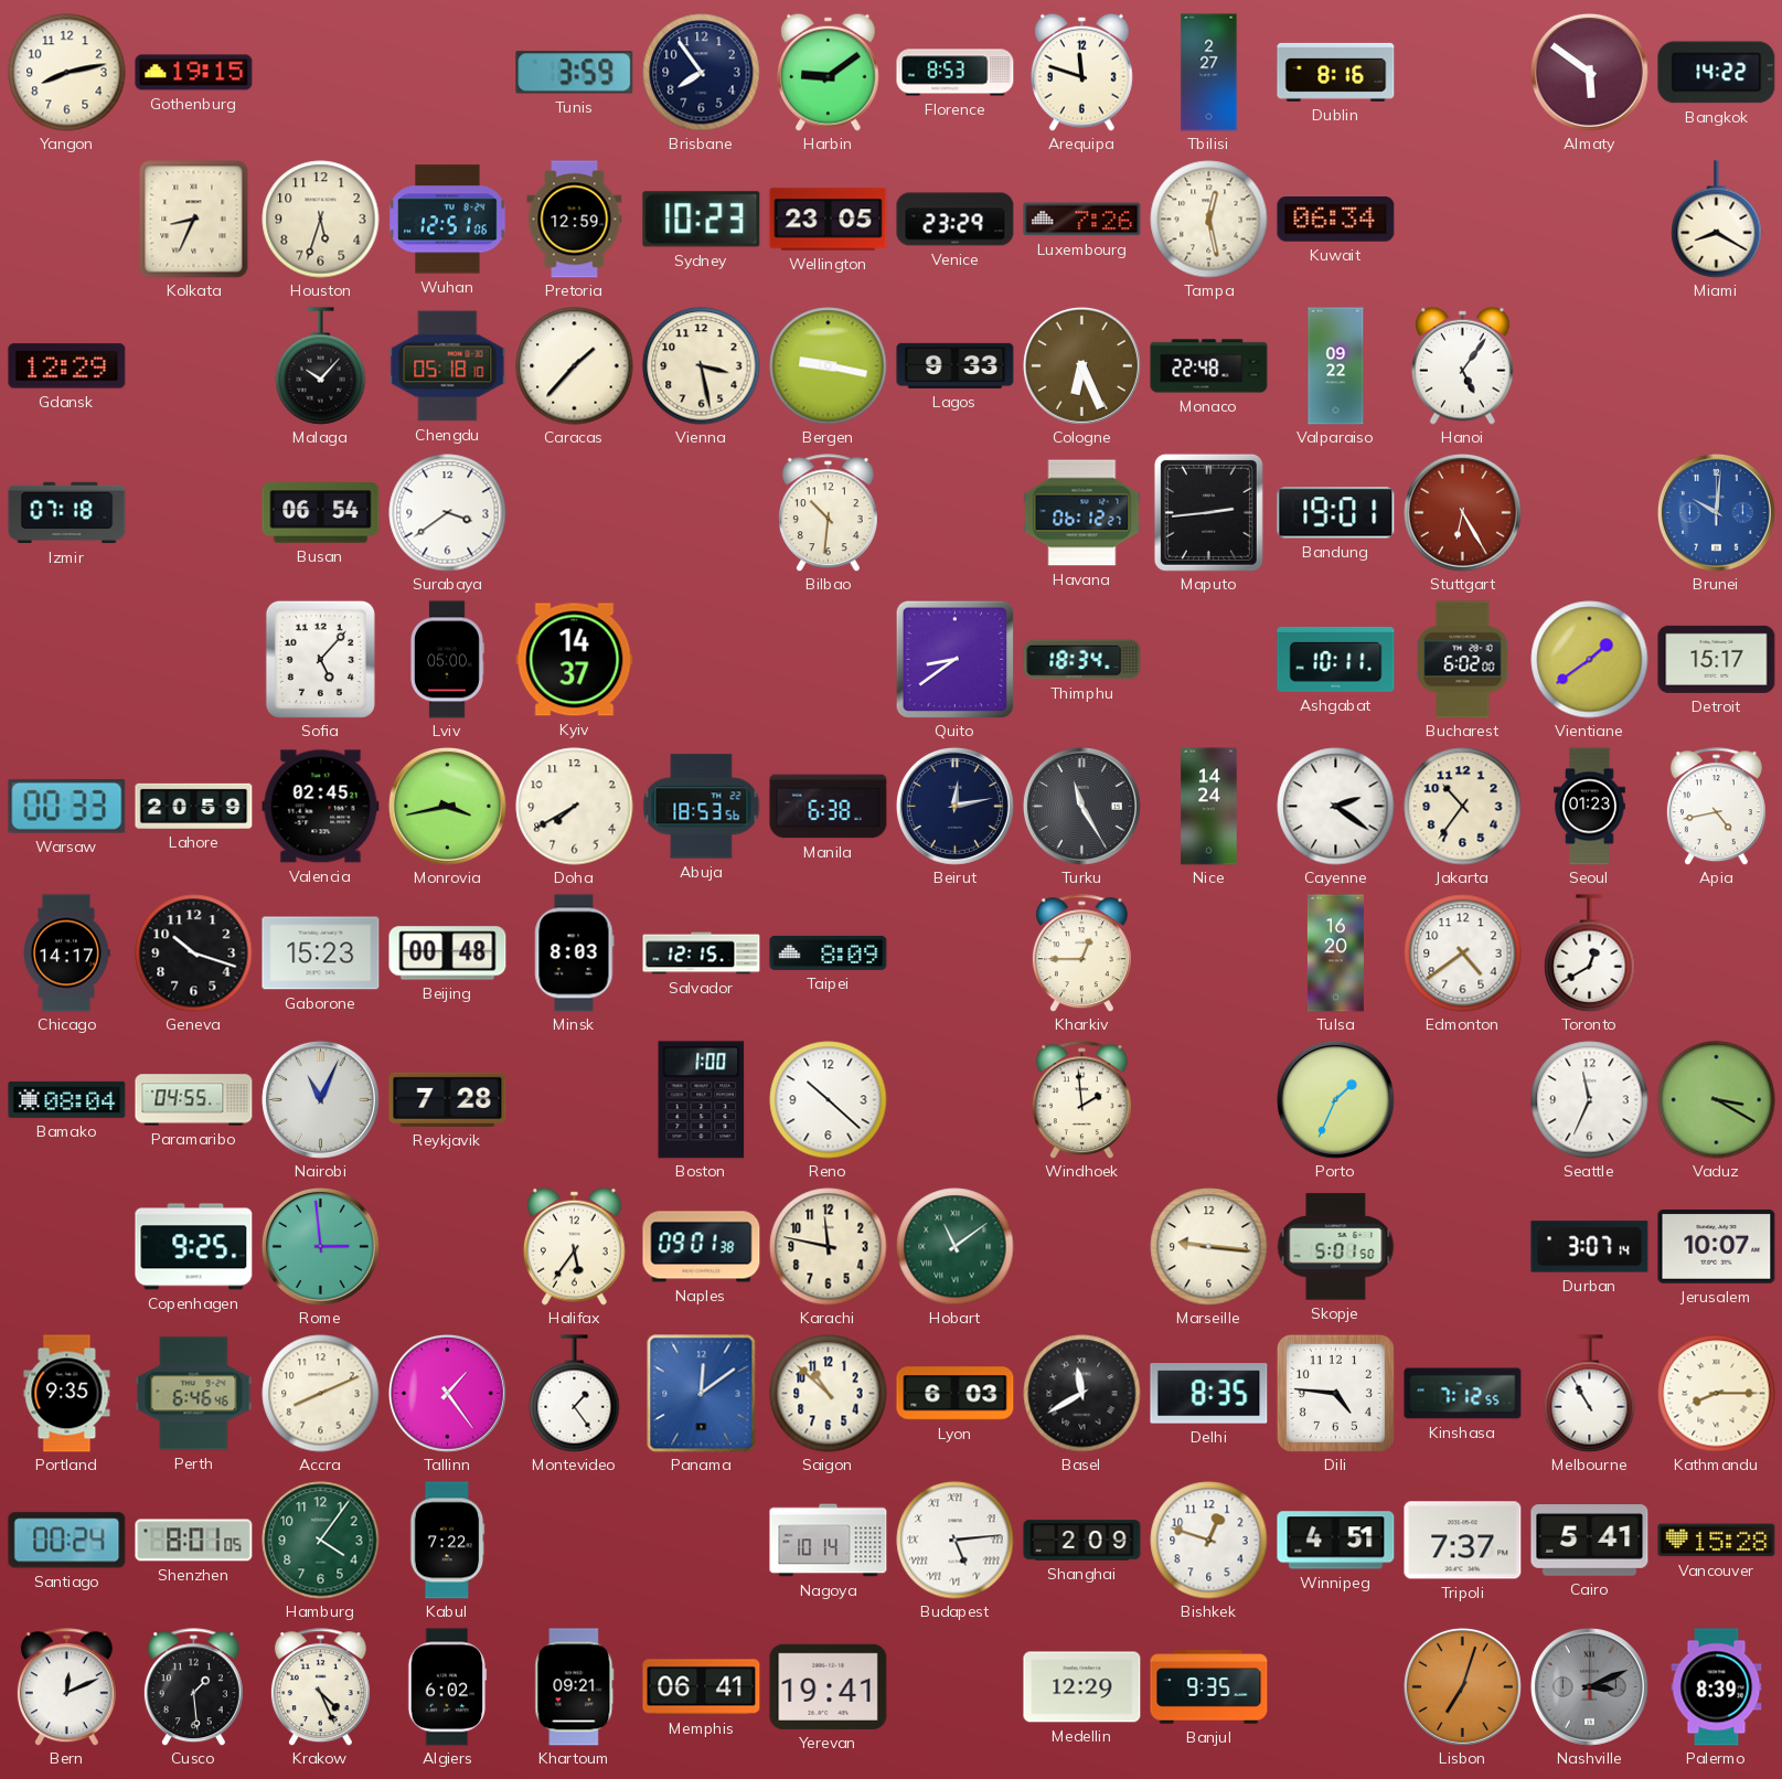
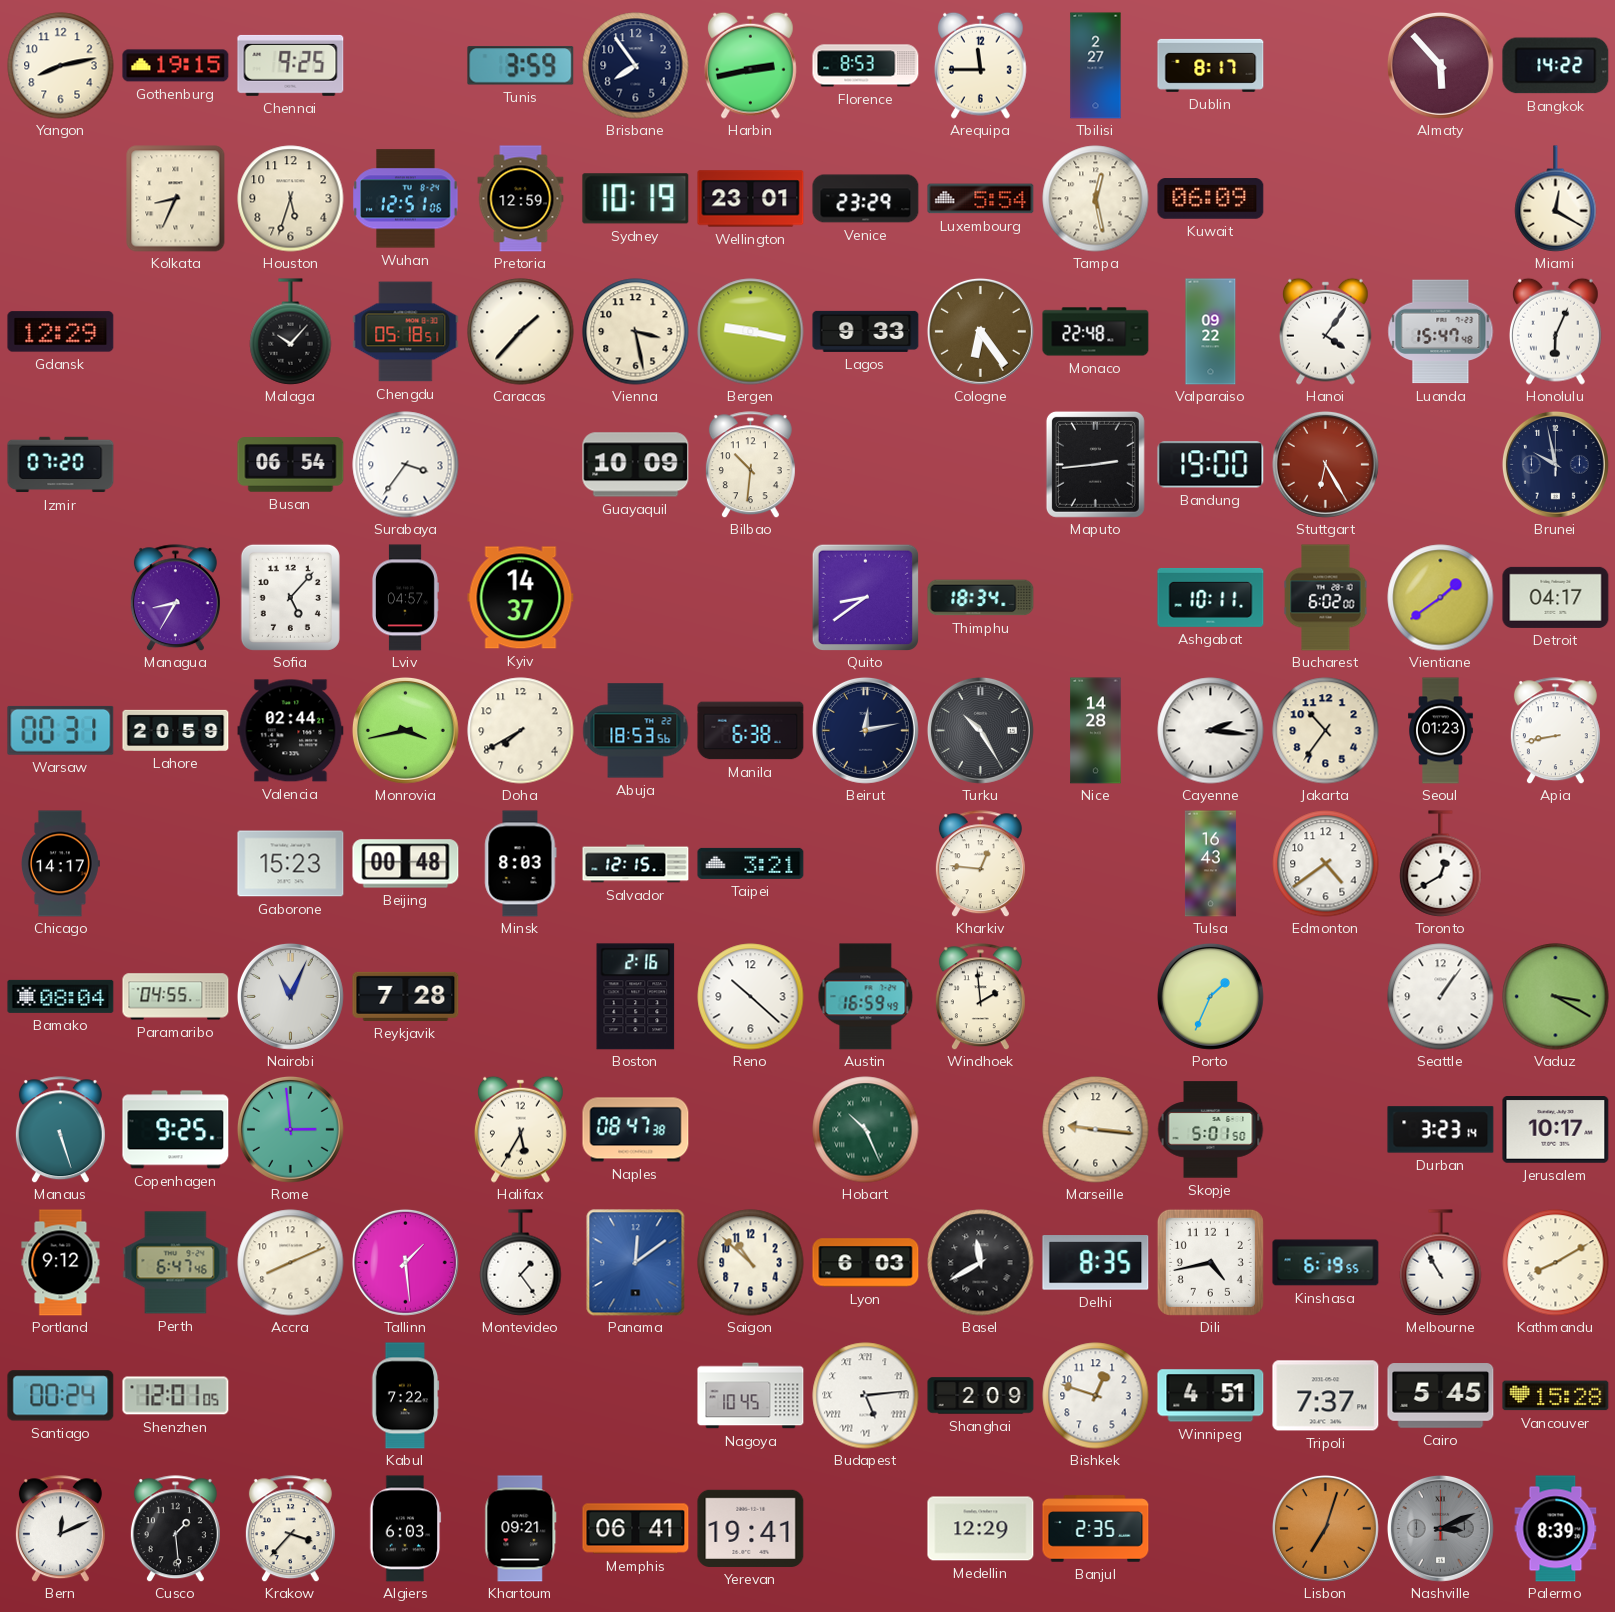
Chennai: none -> 9:25
Harbin: 9:09 -> 2:43
Arequipa: 11:48 -> 11:45
Dublin: 8:16 -> 8:17
Almaty: 5:51 -> 5:53
Sydney: 10:23 -> 10:19
Wellington: 23:05 -> 23:01
Luxembourg: 7:26 -> 5:54
Kuwait: 06:34 -> 06:09
Miami: 8:20 -> 12:20
Chengdu: 05:18:10 -> 05:18:51
Cologne: 6:26 -> 6:24
Hanoi: 5:06 -> 4:06
Luanda: none -> 15:47
Honolulu: none -> 6:04
Izmir: 07:18 -> 07:20
Surabaya: 3:39 -> 3:36
Guayaquil: none -> 10:09
Havana: 06:12 -> none
Bandung: 19:01 -> 19:00
Brunei: 10:01 -> 9:58
Brunei dial: blue -> navy
Managua: none -> 8:35
Lviv: 05:00 -> 04:57
Detroit: 15:17 -> 04:17
Warsaw: 00:33 -> 00:31
Valencia: 02:45 -> 02:44
Turku: 11:25 -> 10:25
Nice: 14:24 -> 14:28
Cayenne: 2:21 -> 2:16
Apia: 4:43 -> 8:43
Geneva: 10:18 -> none
Taipei: 8:09 -> 3:21
Kharkiv: 12:45 -> 12:46
Tulsa: 16:20 -> 16:43
Boston: 1:00 -> 2:16
Austin: none -> 16:59
Seattle: 11:34 -> 1:06
Manaus: none -> 5:27
Halifax: 5:36 -> 5:35
Naples: 09:01 -> 08:47
Karachi: 11:47 -> none
Hobart: 11:09 -> 10:26
Durban: 3:07 -> 3:23
Jerusalem: 10:07 -> 10:17
Portland: 9:35 -> 9:12
Perth: 6:46 -> 6:47
Tallinn: 1:24 -> 1:29
Dili: 4:46 -> 4:43
Kinshasa: 7:12 -> 6:19
Kathmandu: 8:15 -> 8:10
Shenzhen: 8:01 -> 12:01
Hamburg: 4:06 -> none
Nagoya: 10:14 -> 10:45
Cairo: 5:41 -> 5:45
Krakow: 4:26 -> 3:37
Algiers: 6:02 -> 6:03
Banjul: 9:35 -> 2:35
